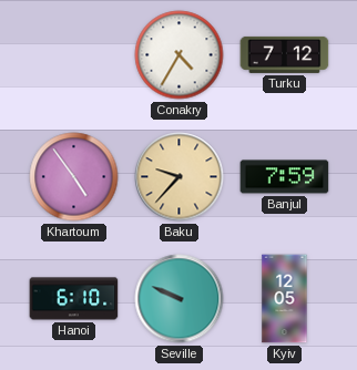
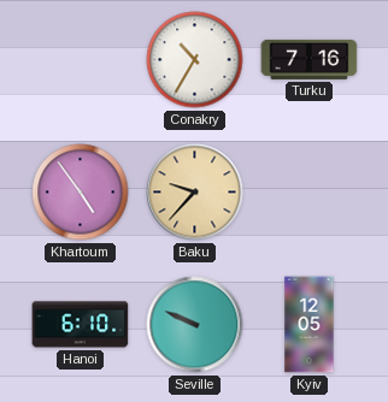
Conakry: 4:35 -> 10:35
Turku: 7:12 -> 7:16
Banjul: 7:59 -> none
